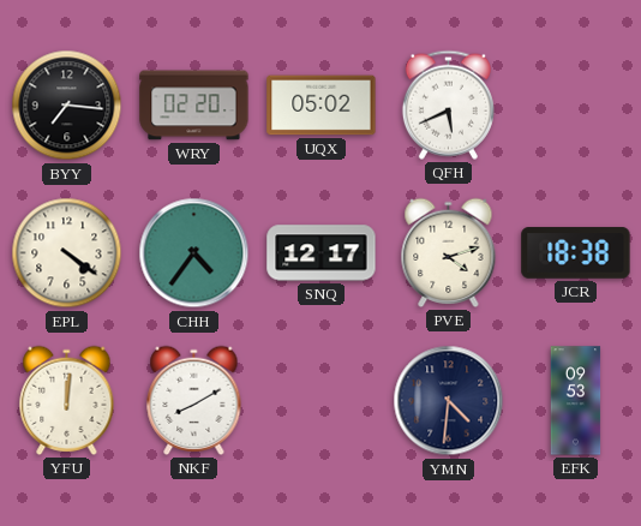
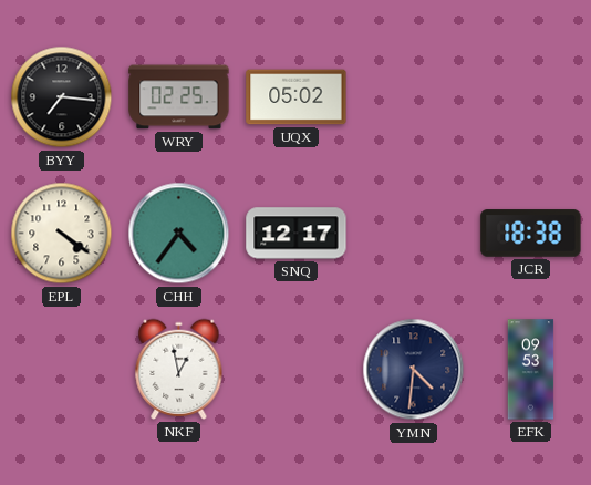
WRY: 02:20 -> 02:25
QFH: 5:41 -> none
PVE: 4:12 -> none
YFU: 12:01 -> none
NKF: 8:10 -> 12:58
